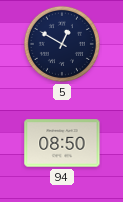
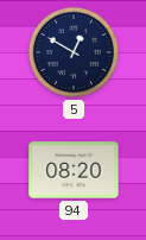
94: 08:50 -> 08:20
